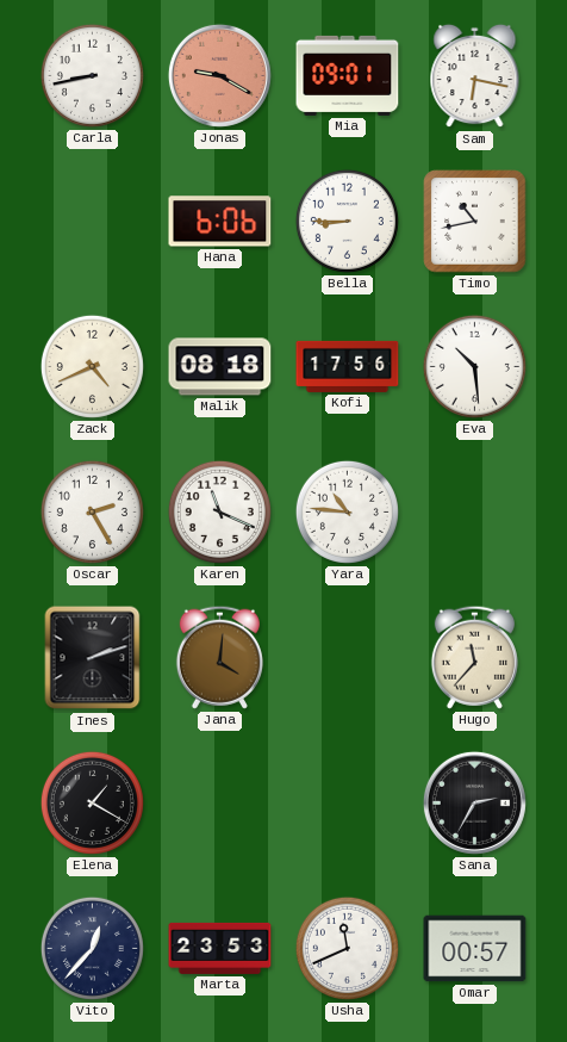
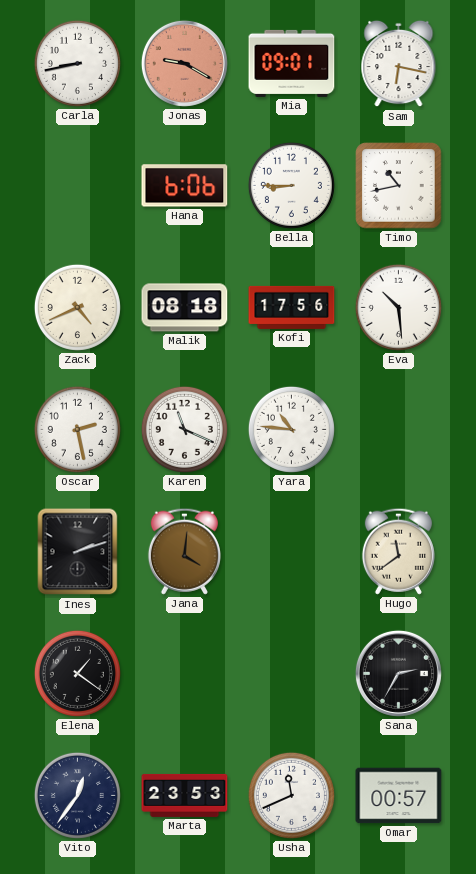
Oscar: 2:25 -> 2:28
Hugo: 11:37 -> 11:39
Elena: 1:20 -> 1:21
Vito: 12:37 -> 12:36
